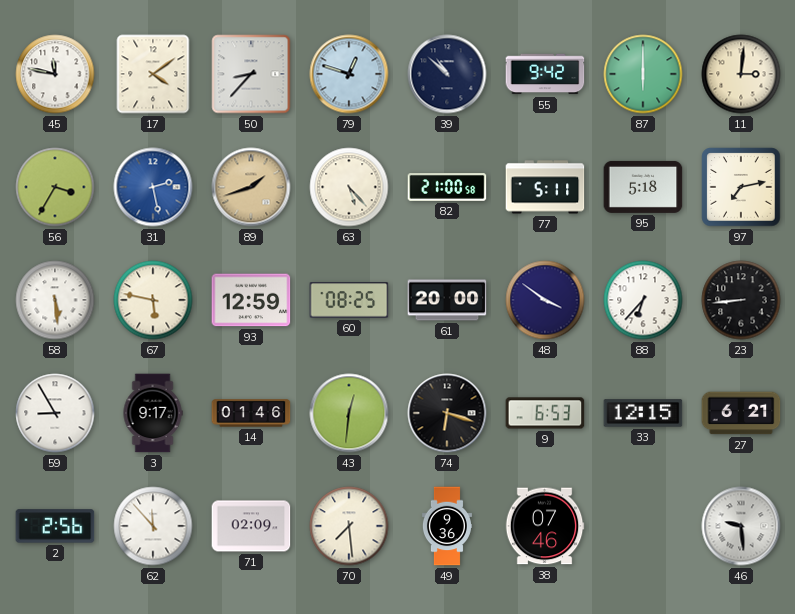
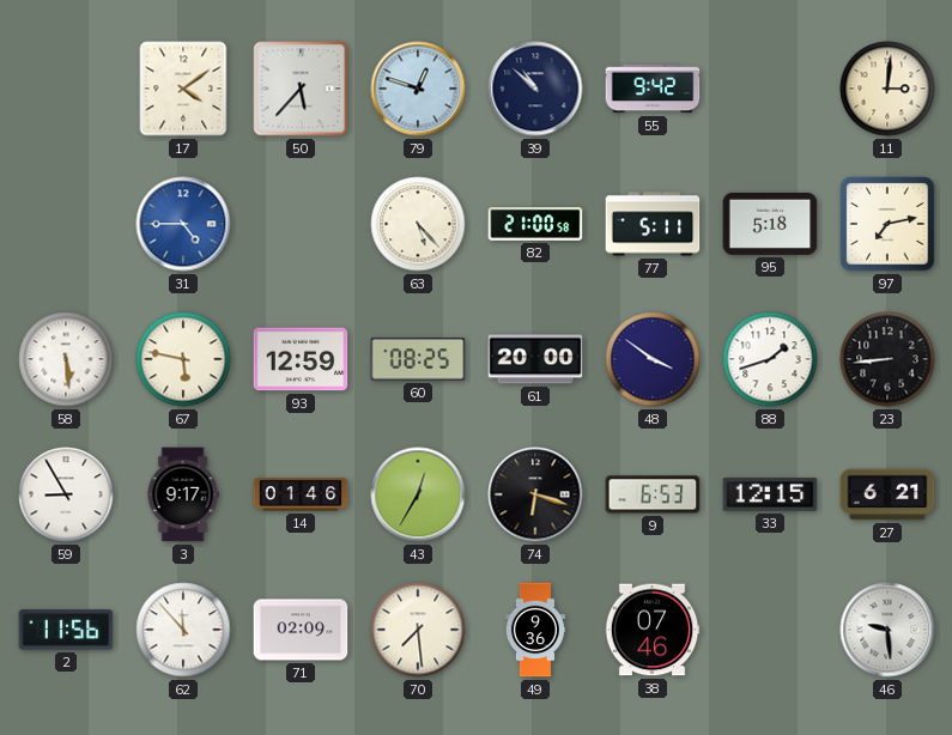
45: 11:47 -> none
50: 8:37 -> 5:37
87: 6:00 -> none
56: 3:35 -> none
31: 2:28 -> 4:45
89: 1:42 -> none
88: 6:37 -> 1:42
43: 12:31 -> 12:35
2: 2:56 -> 11:56
